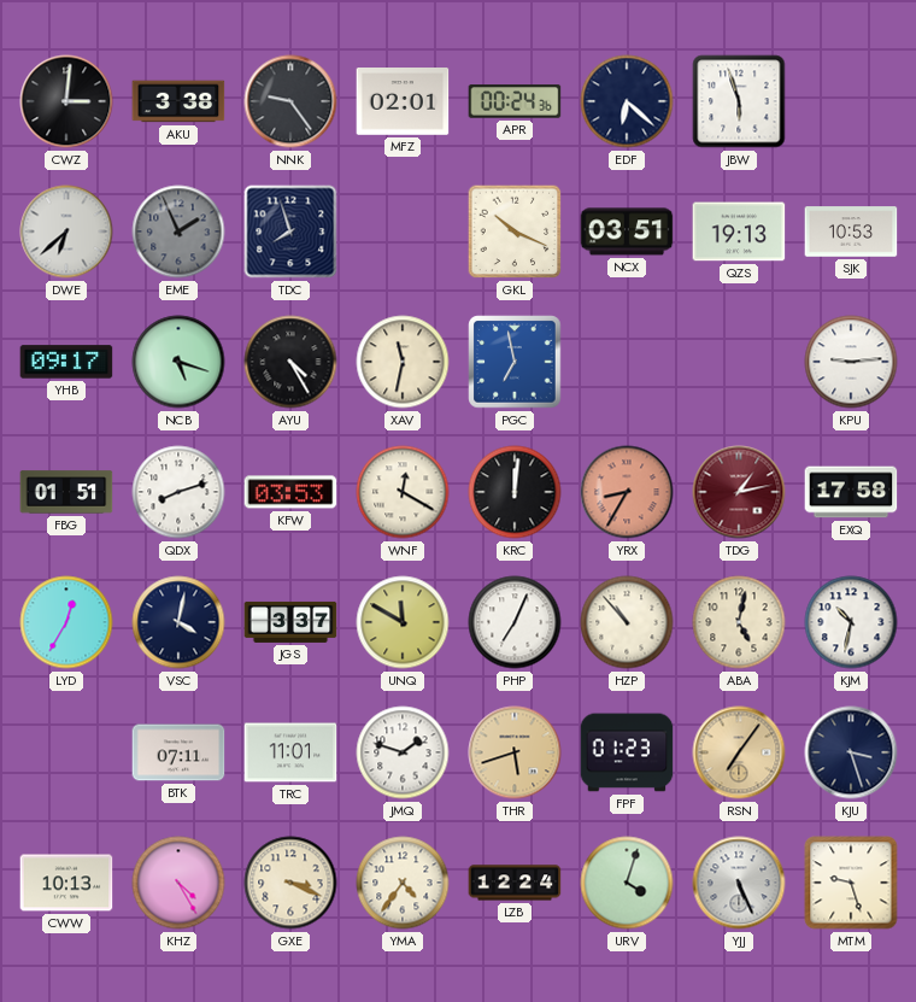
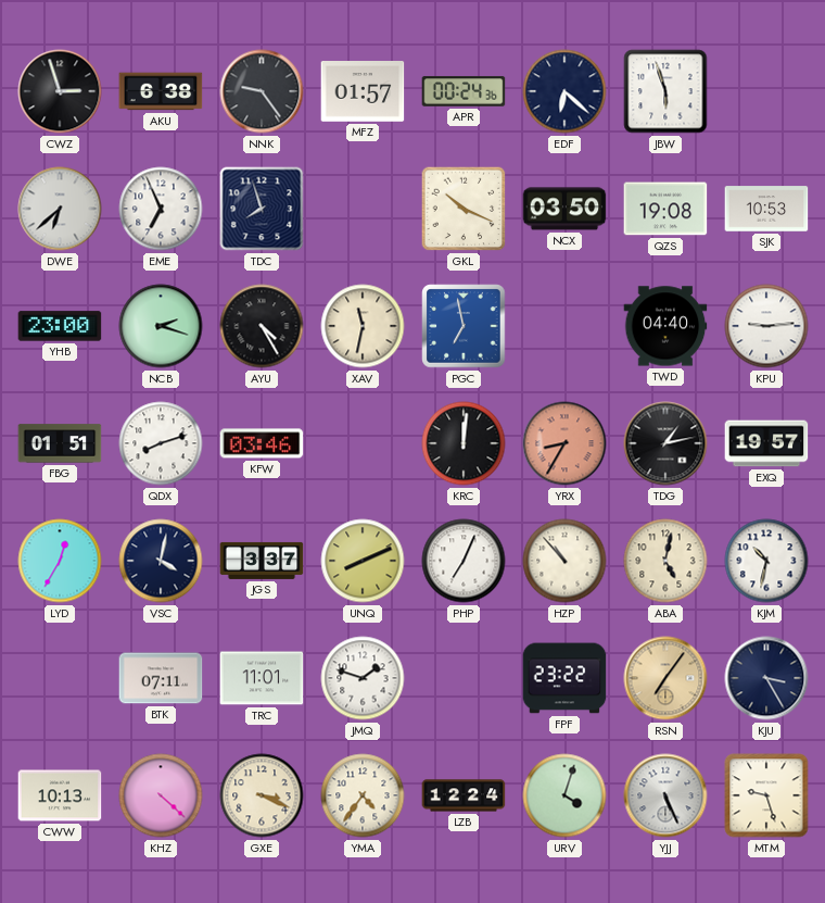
CWZ: 3:01 -> 2:57
AKU: 3:38 -> 6:38
MFZ: 02:01 -> 01:57
EME: 1:56 -> 6:56
EME dial: grey -> white
NCX: 03:51 -> 03:50
QZS: 19:13 -> 19:08
YHB: 09:17 -> 23:00
NCB: 5:18 -> 2:18
TWD: none -> 04:40
KFW: 03:53 -> 03:46
WNF: 12:20 -> none
TDG dial: burgundy -> black
EXQ: 17:58 -> 19:57
UNQ: 11:50 -> 8:11
THR: 5:42 -> none
FPF: 01:23 -> 23:22
KJU: 3:27 -> 3:25
KHZ: 4:25 -> 4:22
